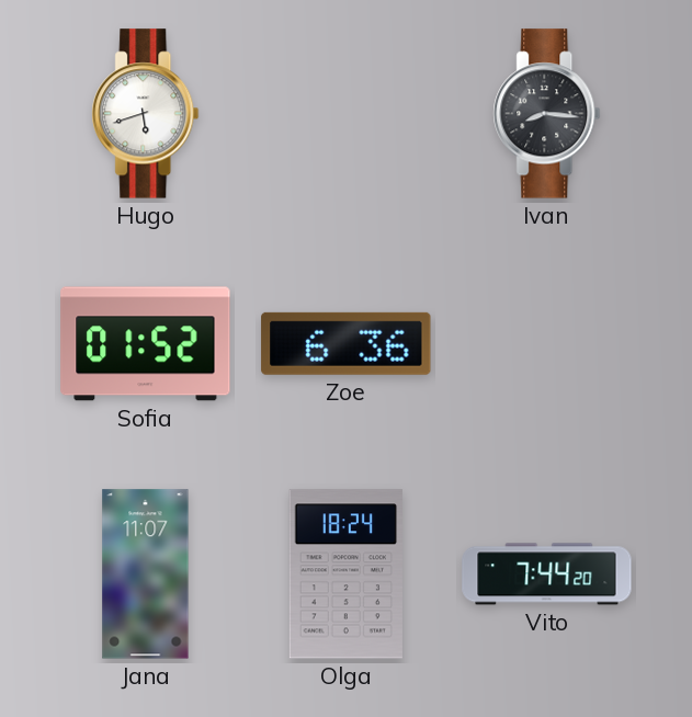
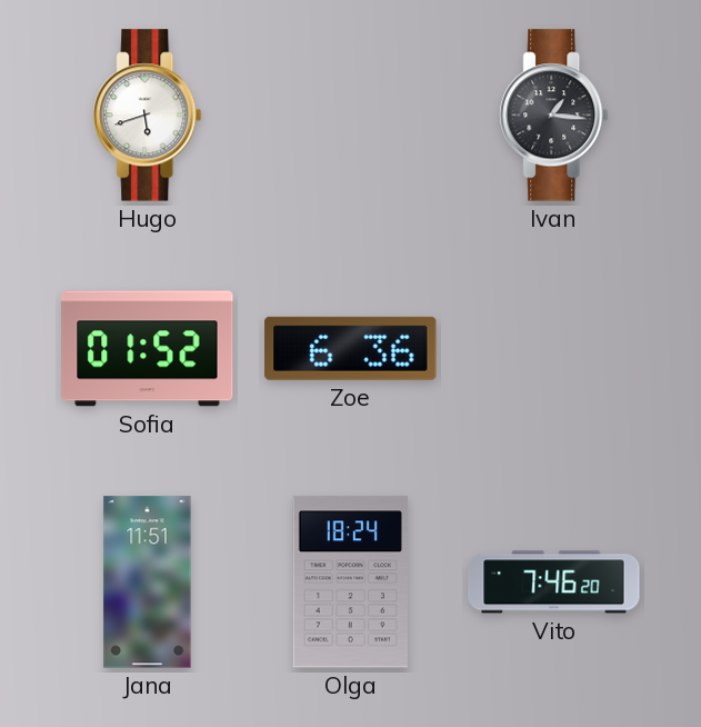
Ivan: 8:16 -> 1:16
Jana: 11:07 -> 11:51
Vito: 7:44 -> 7:46
